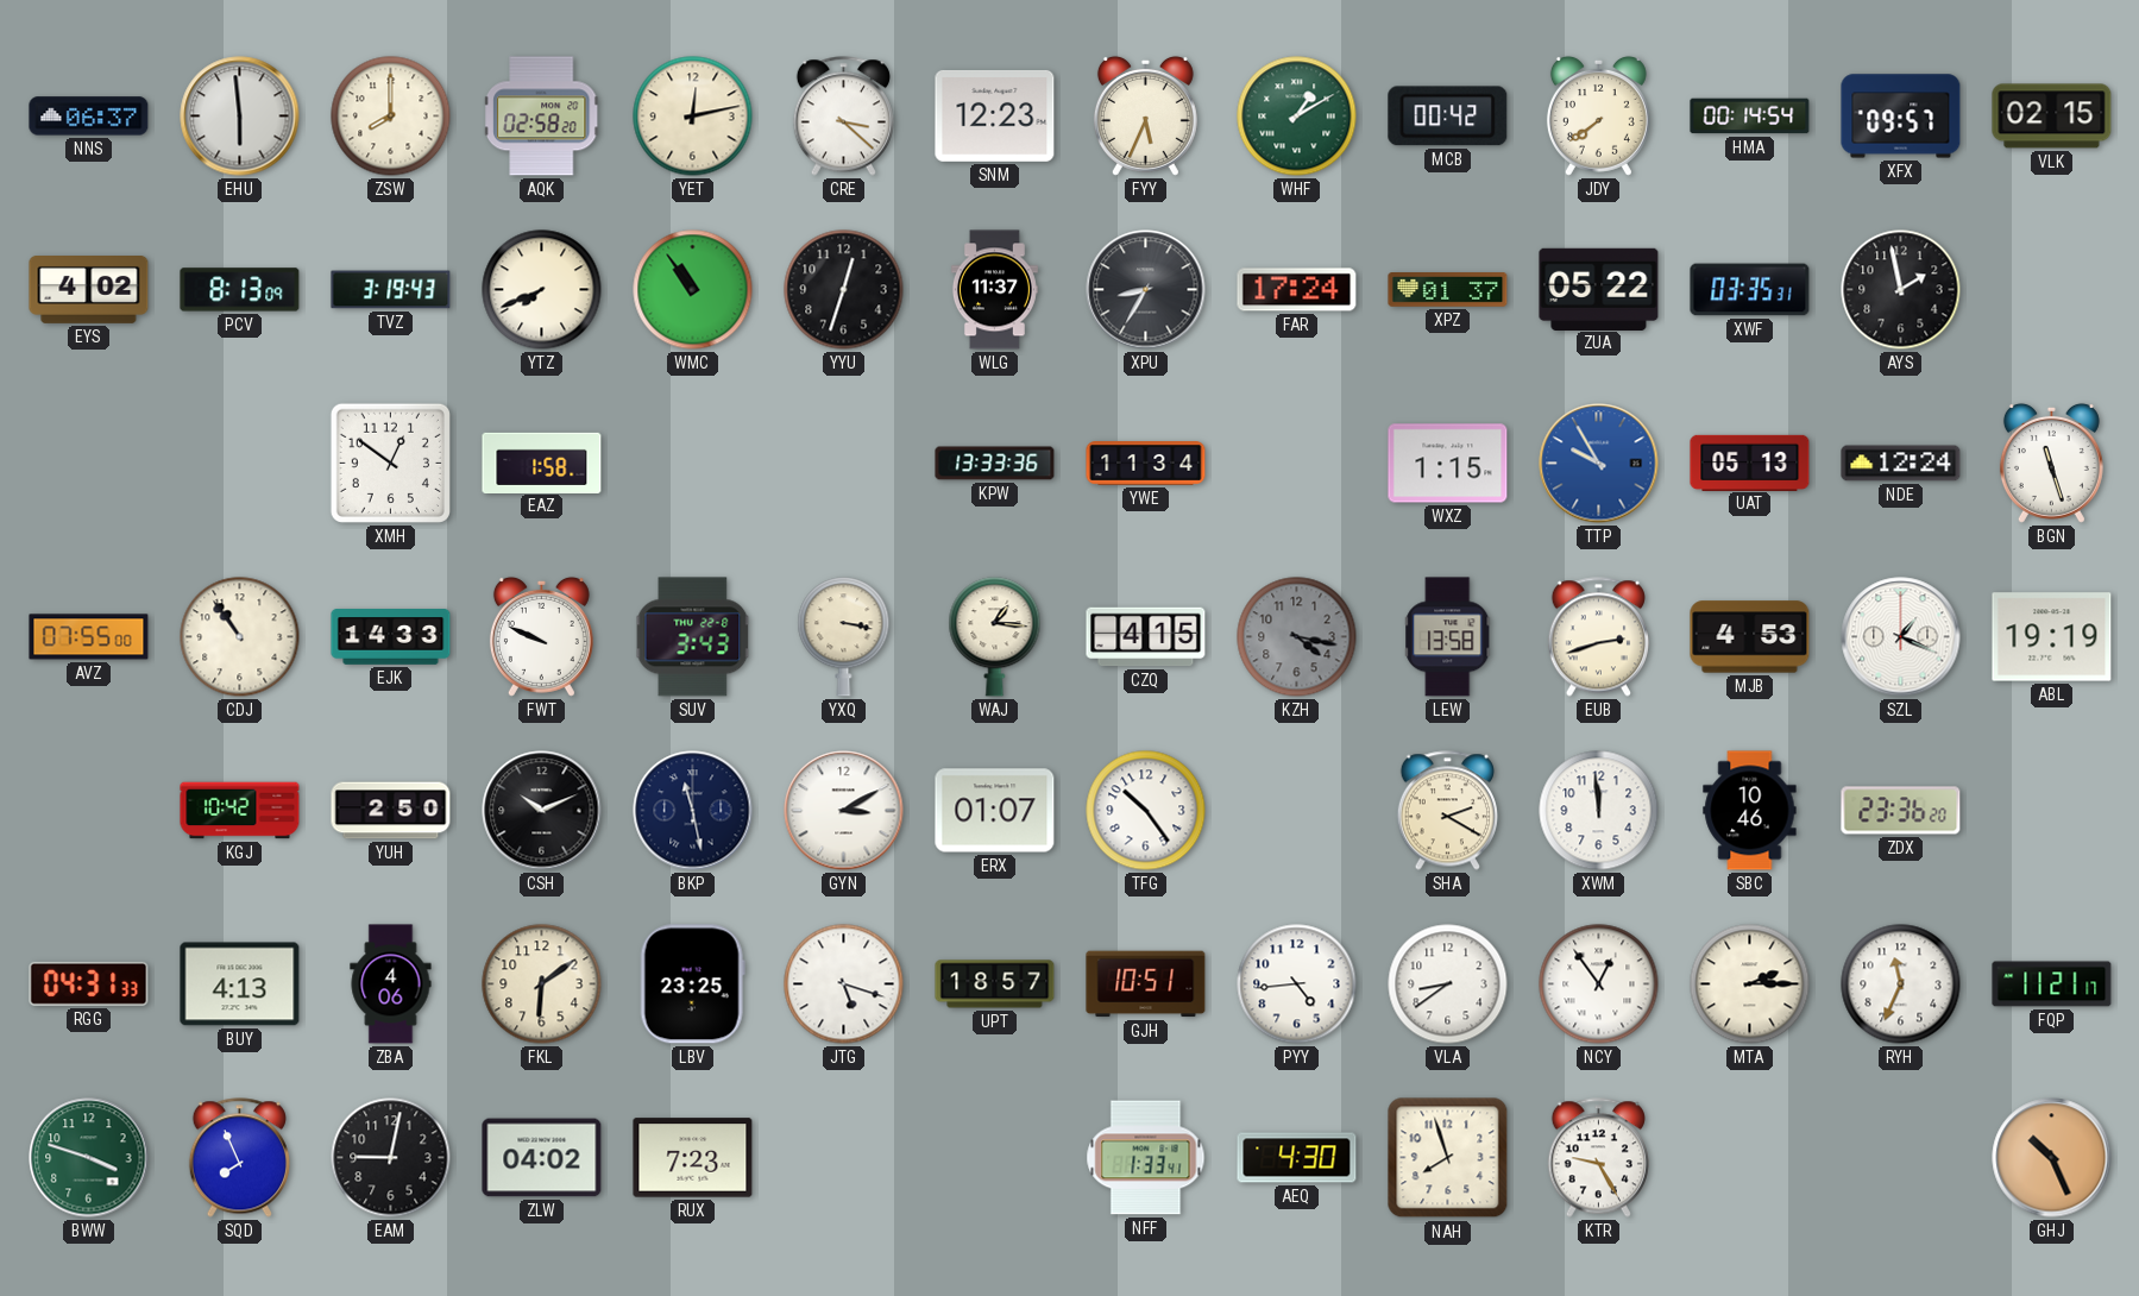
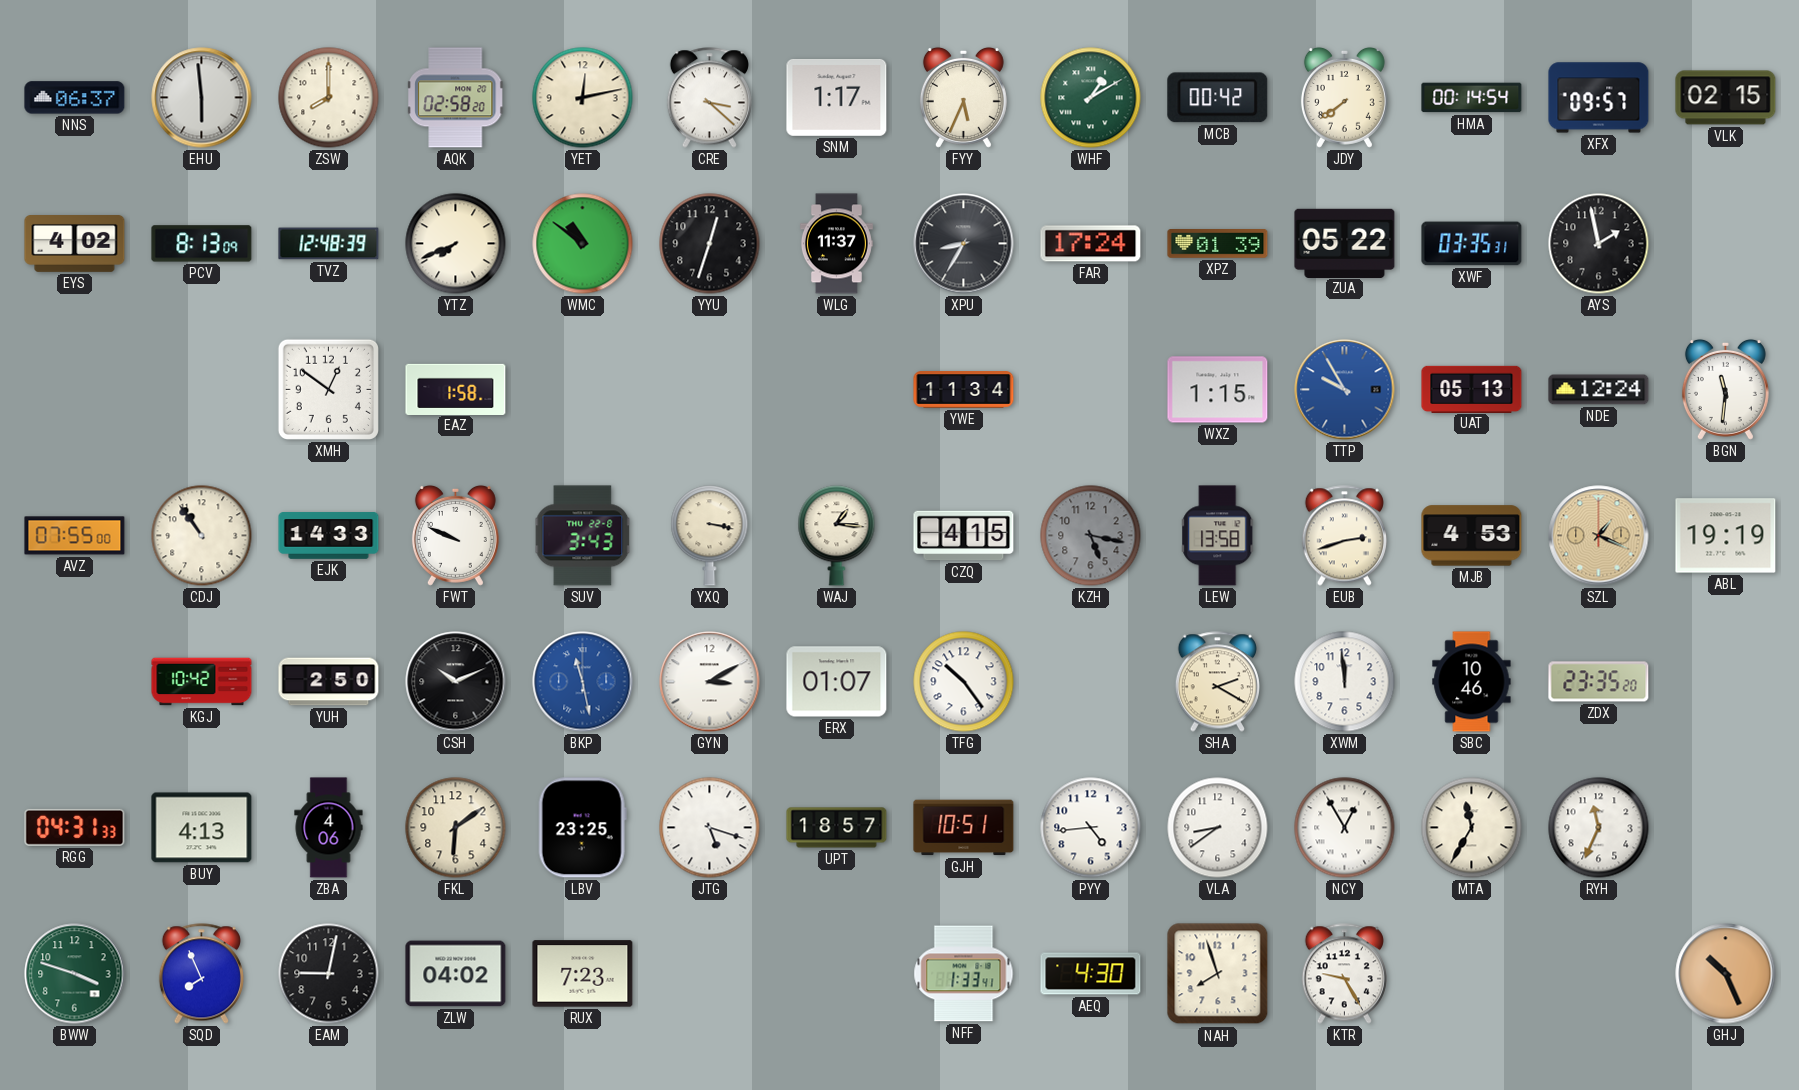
SNM: 12:23 -> 1:17
TVZ: 3:19 -> 12:48
WMC: 10:54 -> 10:51
XPZ: 01:37 -> 01:39
KPW: 13:33 -> none
BGN: 11:27 -> 11:31
KZH: 4:17 -> 5:17
SZL dial: white -> champagne
BKP dial: navy -> blue
ZDX: 23:36 -> 23:35
NCY: 12:54 -> 12:55
MTA: 2:15 -> 11:35
FQP: 11:21 -> none
